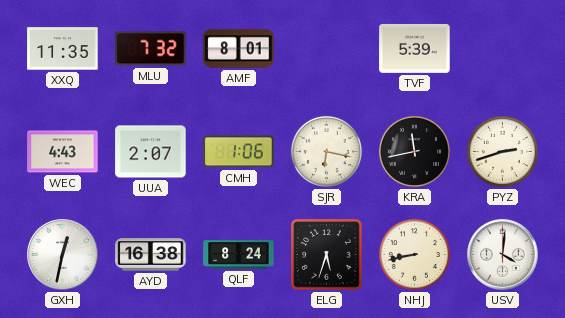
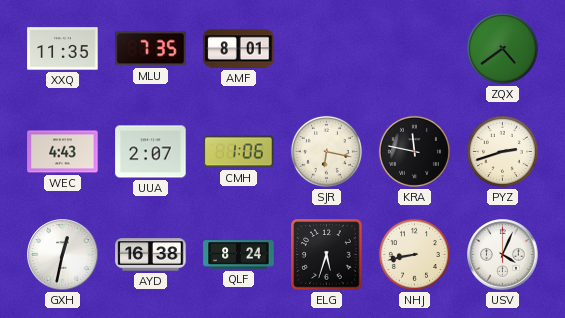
MLU: 7:32 -> 7:35
TVF: 5:39 -> none
ZQX: none -> 4:39
KRA: 11:43 -> 11:47
USV: 4:01 -> 4:04
